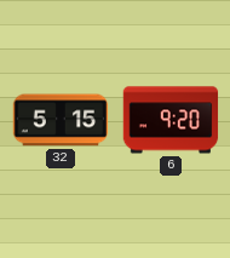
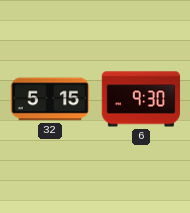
6: 9:20 -> 9:30
